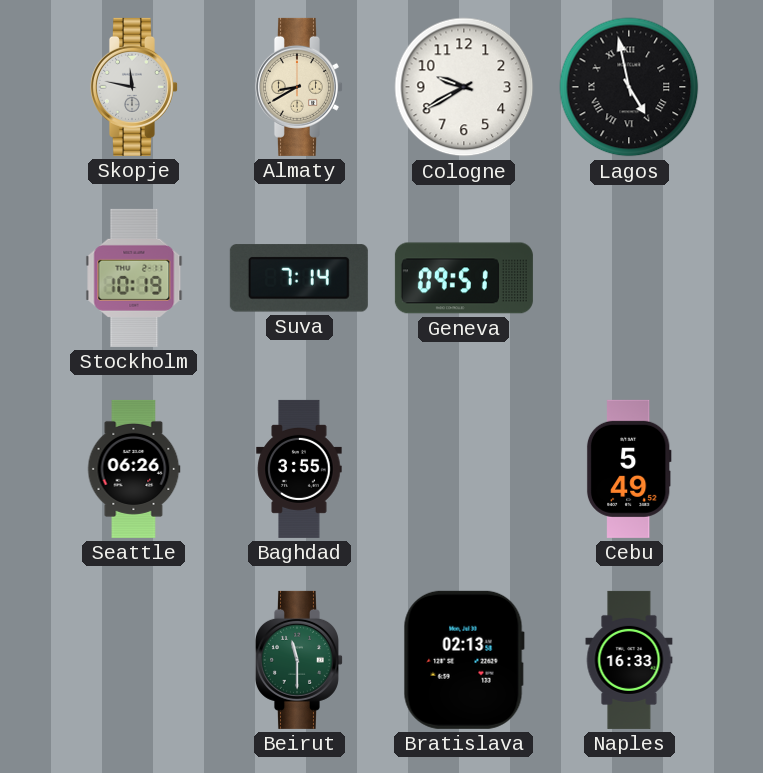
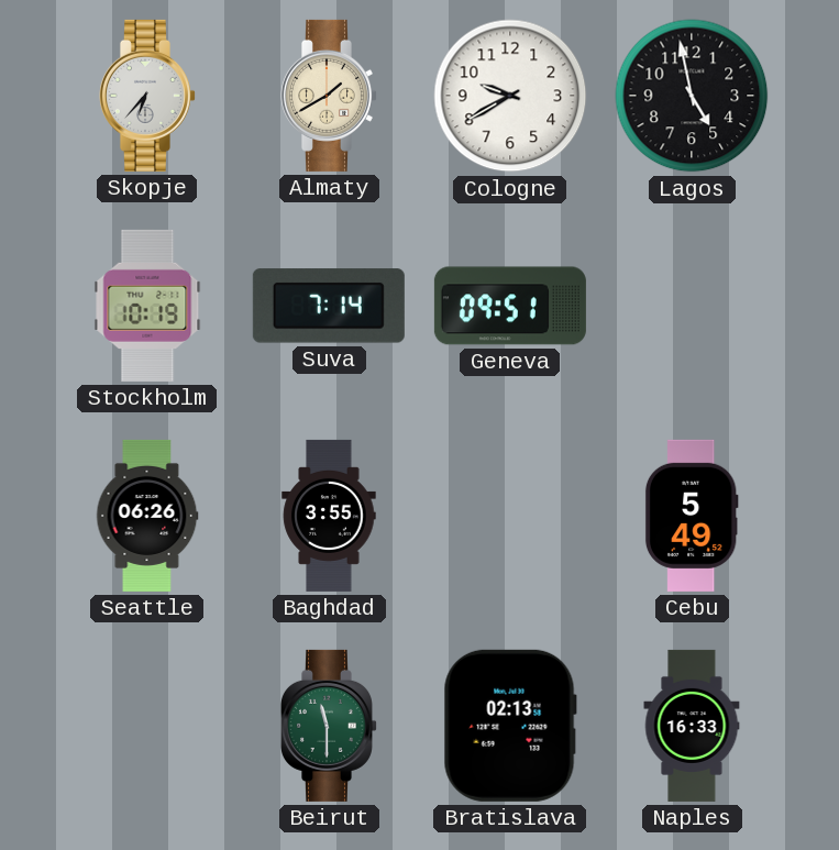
Skopje: 11:47 -> 6:37
Almaty: 8:40 -> 1:40
Lagos numerals: Roman -> Arabic
